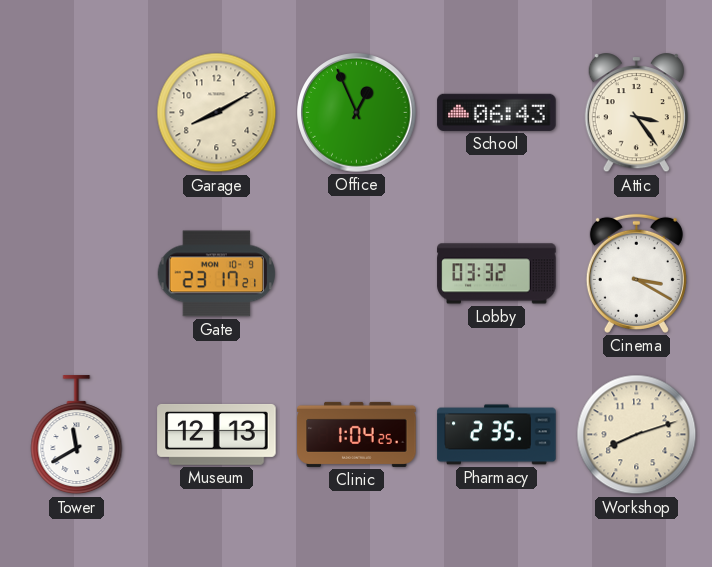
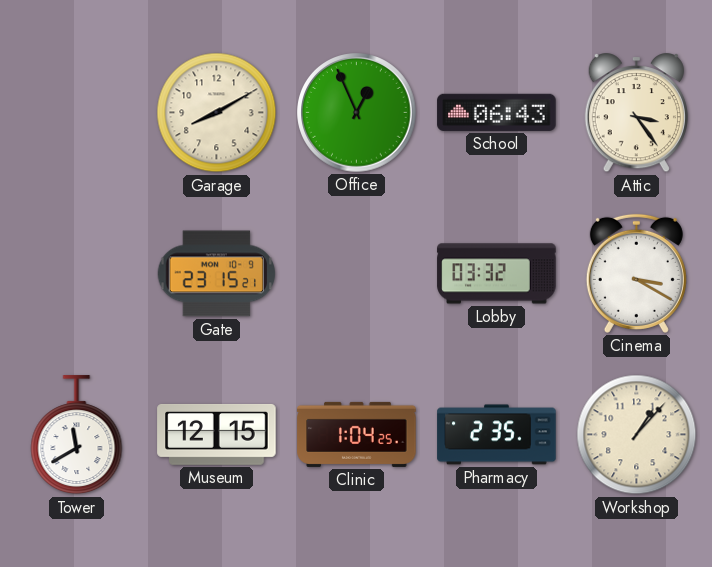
Gate: 23:17 -> 23:15
Museum: 12:13 -> 12:15
Workshop: 8:12 -> 1:07
